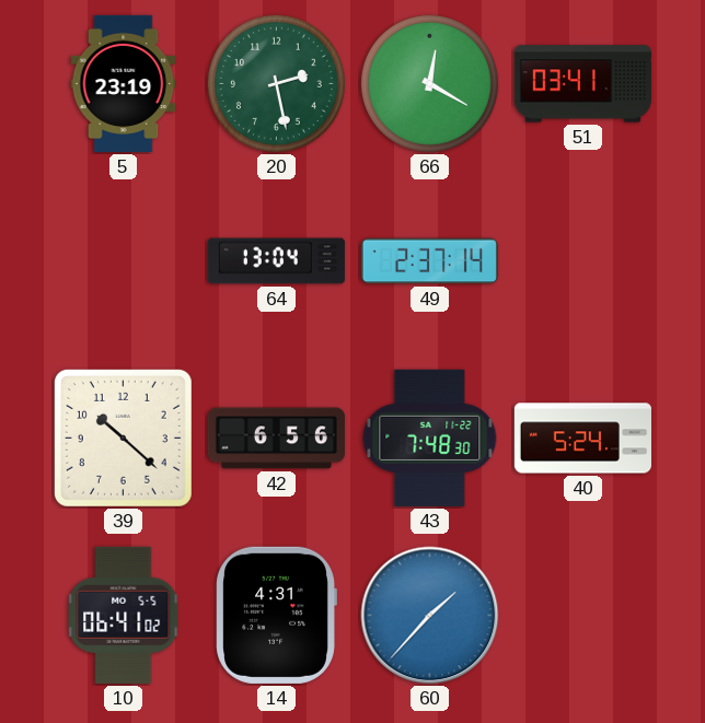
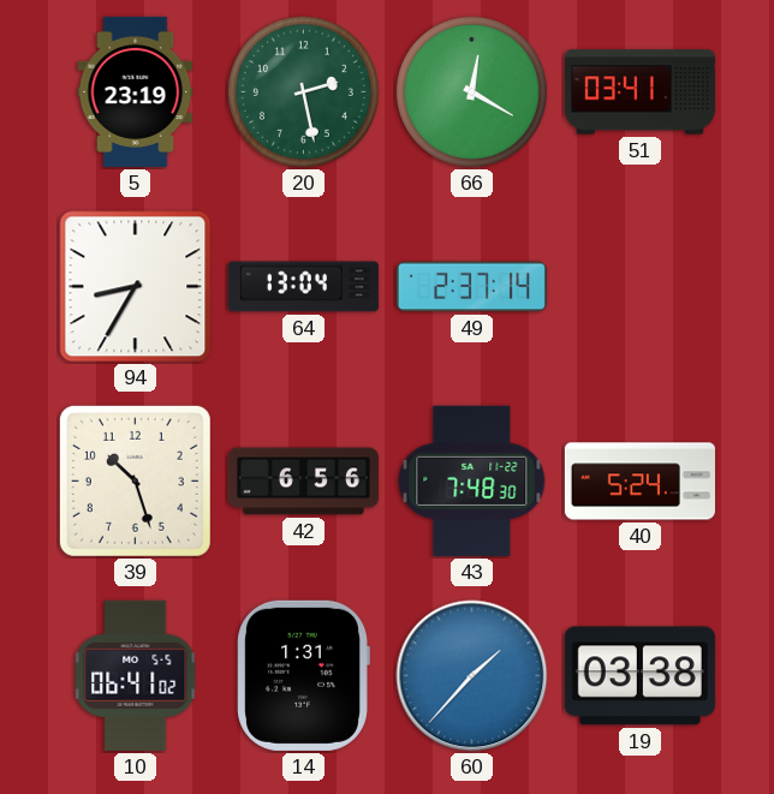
94: none -> 8:35
39: 10:22 -> 10:27
14: 4:31 -> 1:31
19: none -> 03:38
